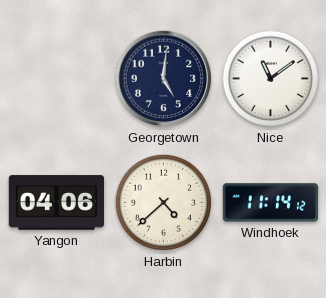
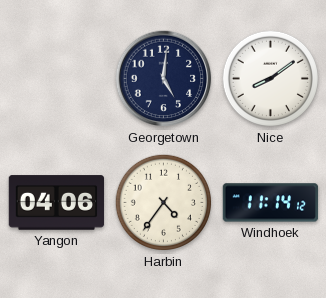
Nice: 11:09 -> 8:09
Harbin: 4:38 -> 4:36
